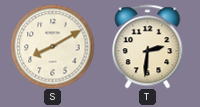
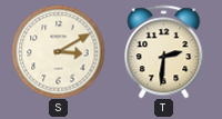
S: 8:10 -> 3:10
